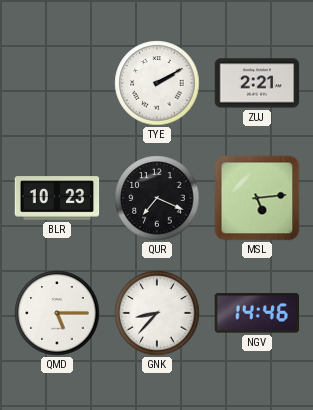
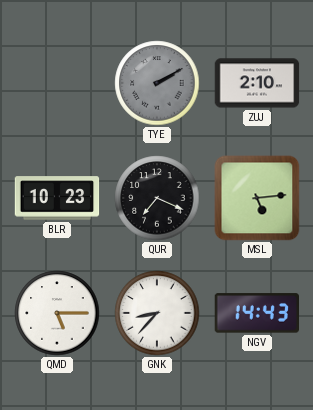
TYE dial: white -> grey
ZUJ: 2:21 -> 2:10
NGV: 14:46 -> 14:43
